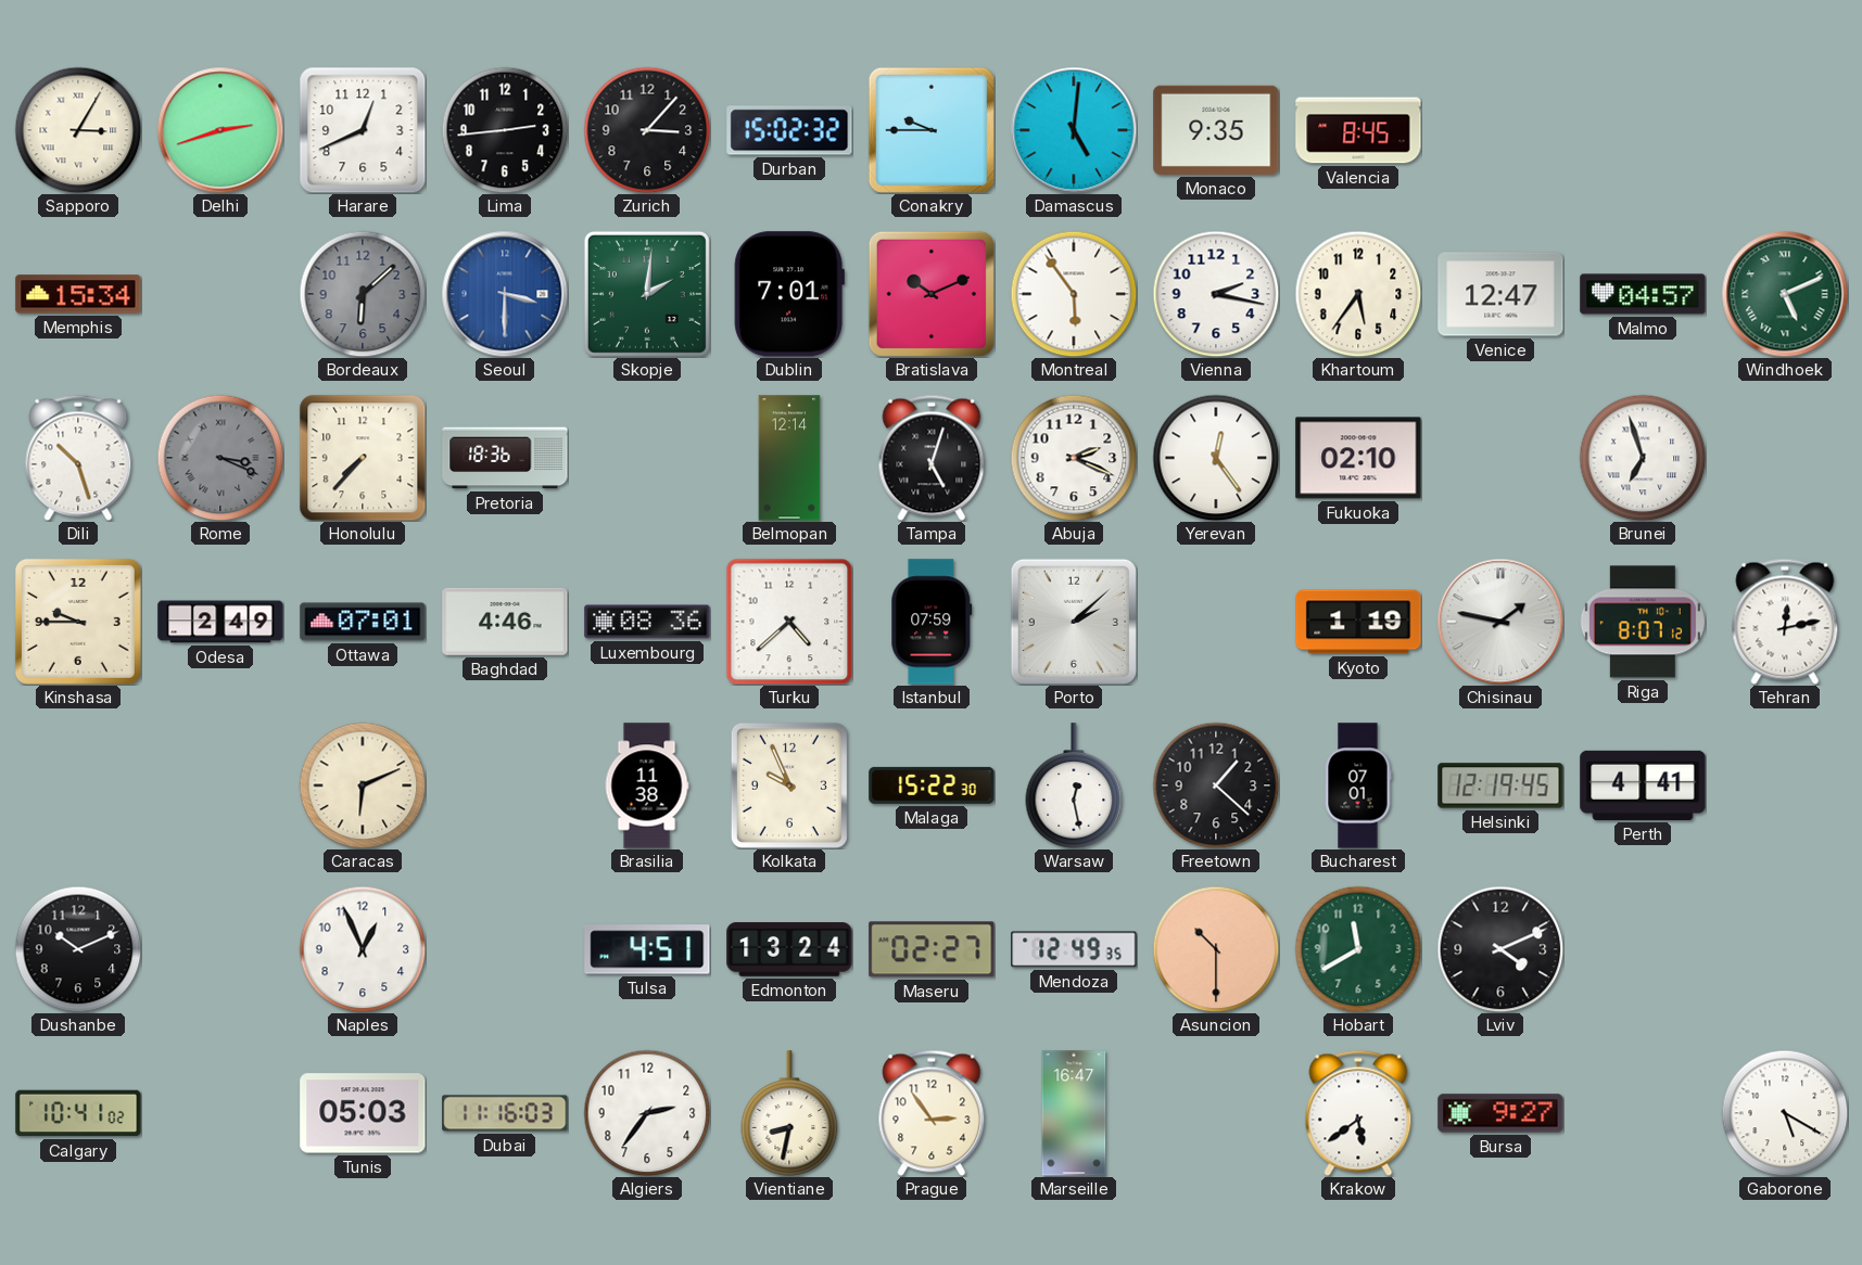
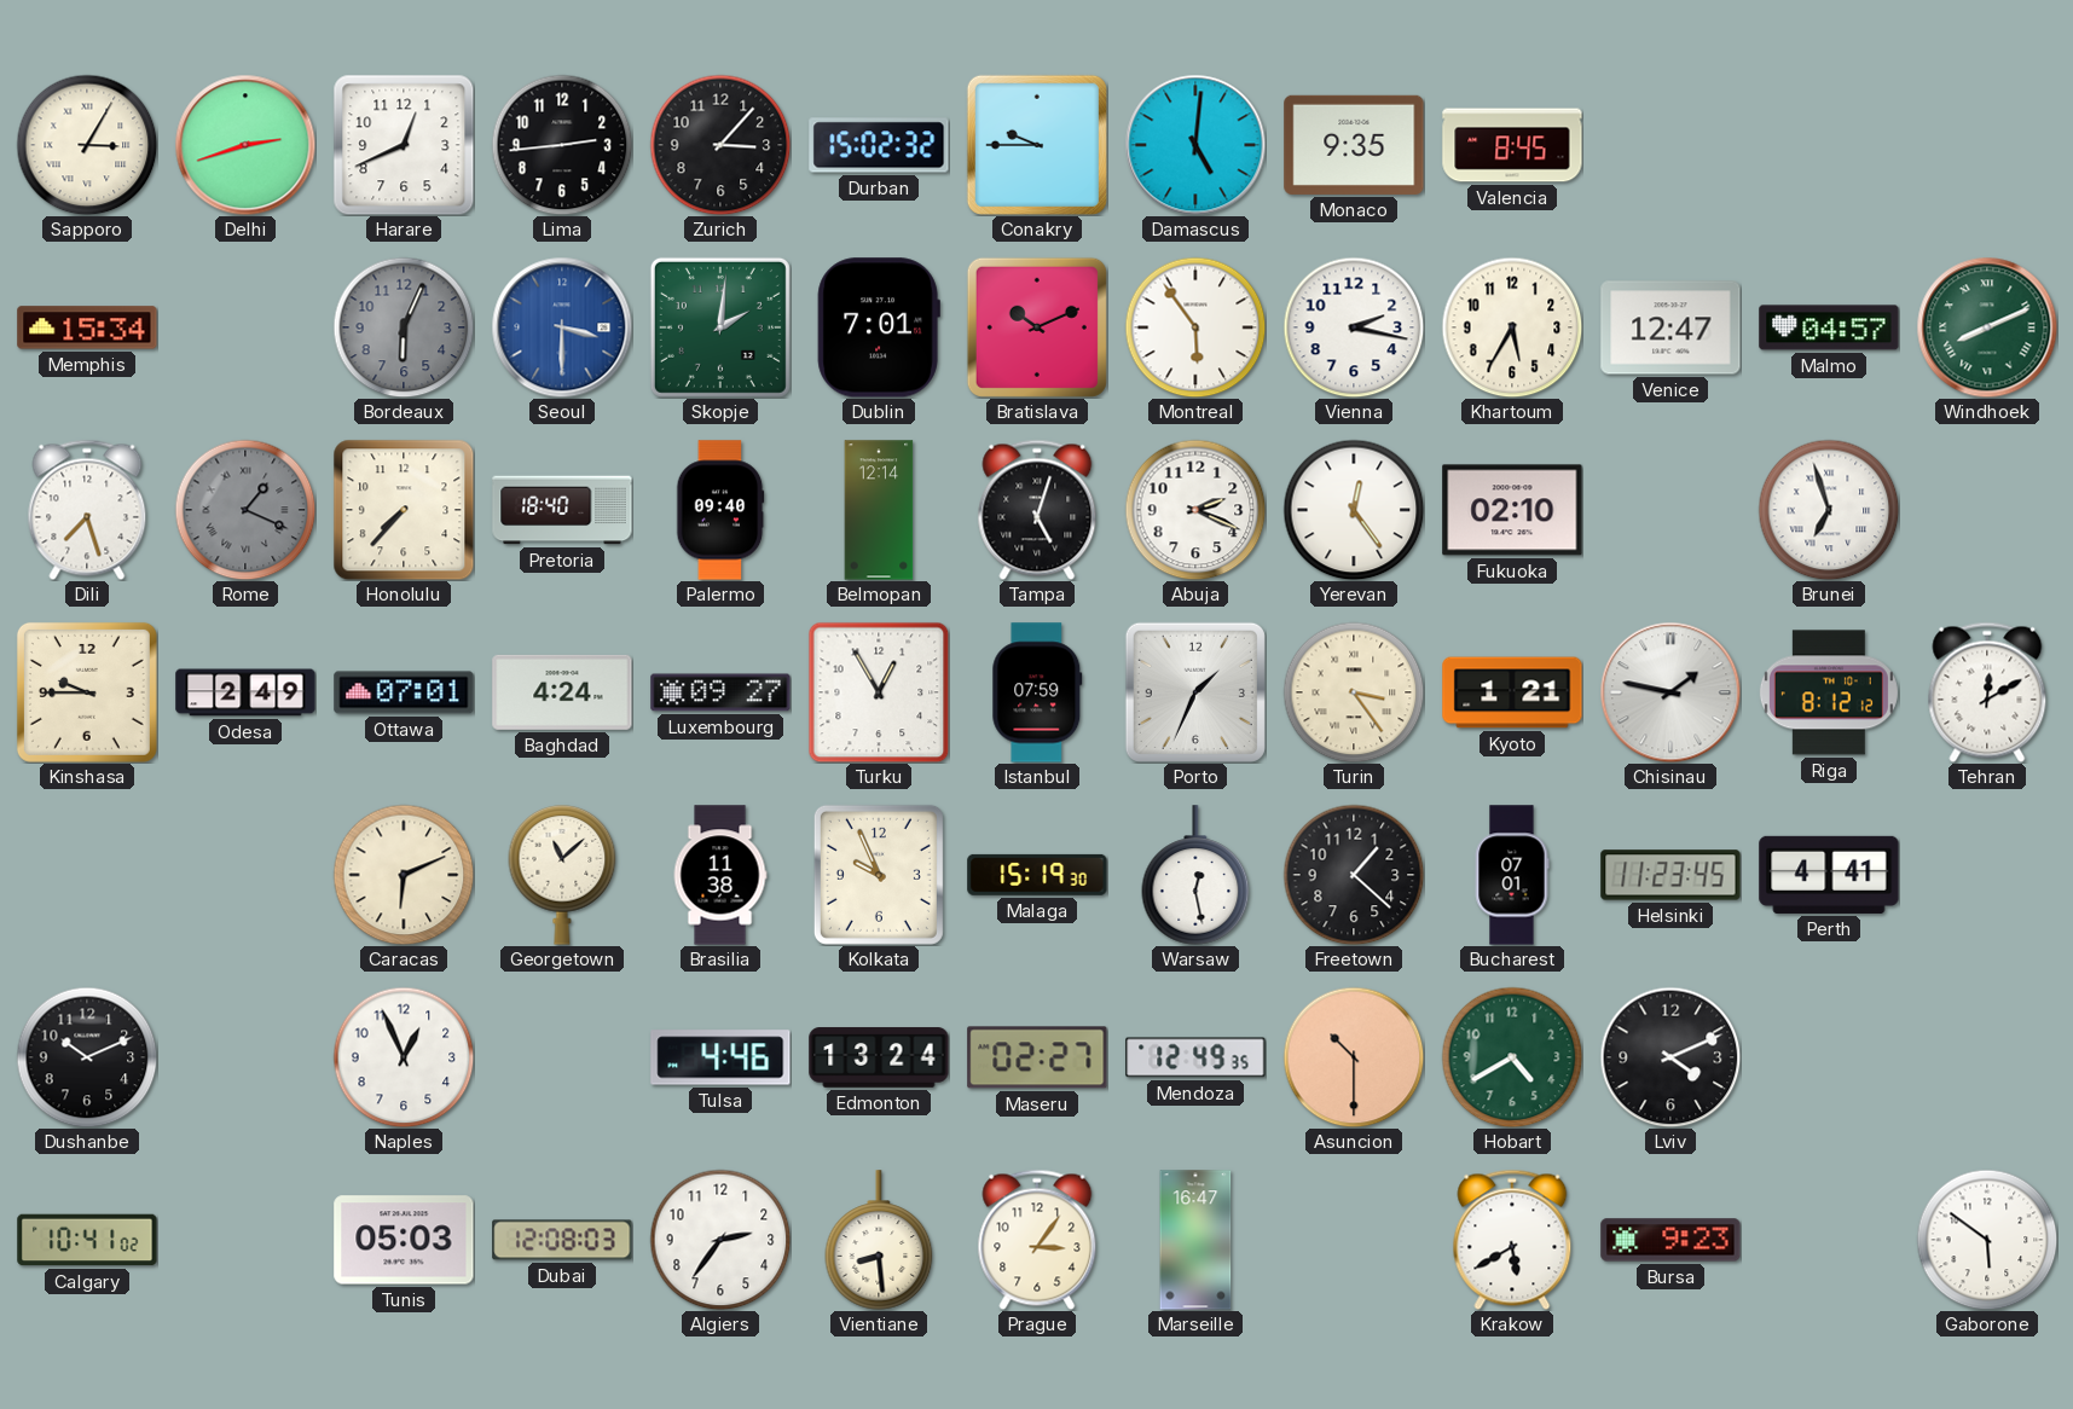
Bordeaux: 6:08 -> 6:04
Khartoum: 5:36 -> 5:35
Windhoek: 5:11 -> 8:11
Dili: 10:27 -> 7:27
Rome: 3:19 -> 1:19
Pretoria: 18:36 -> 18:40
Palermo: none -> 09:40
Baghdad: 4:46 -> 4:24
Luxembourg: 08:36 -> 09:27
Turku: 4:38 -> 12:55
Porto: 2:08 -> 1:34
Turin: none -> 3:24
Kyoto: 1:19 -> 1:21
Riga: 8:07 -> 8:12
Tehran: 12:13 -> 12:10
Georgetown: none -> 11:08
Malaga: 15:22 -> 15:19
Helsinki: 12:19 -> 11:23
Tulsa: 4:51 -> 4:46
Hobart: 11:40 -> 4:40
Dubai: 11:16 -> 12:08
Vientiane: 8:32 -> 8:29
Prague: 2:54 -> 3:06
Krakow: 5:39 -> 5:40
Bursa: 9:27 -> 9:23
Gaborone: 5:20 -> 5:51
